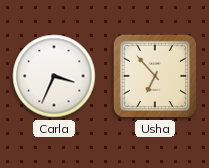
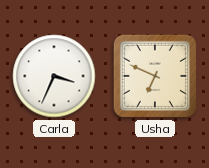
Usha: 6:53 -> 6:49
